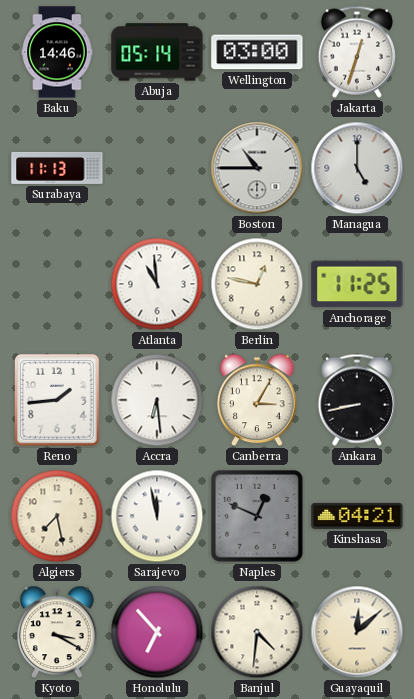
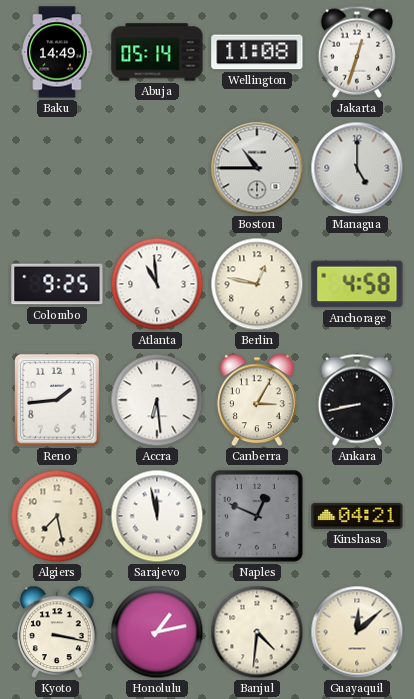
Baku: 14:46 -> 14:49
Wellington: 03:00 -> 11:08
Surabaya: 11:13 -> none
Colombo: none -> 9:25
Anchorage: 11:25 -> 4:58
Kyoto: 3:20 -> 3:17
Honolulu: 6:53 -> 1:13
